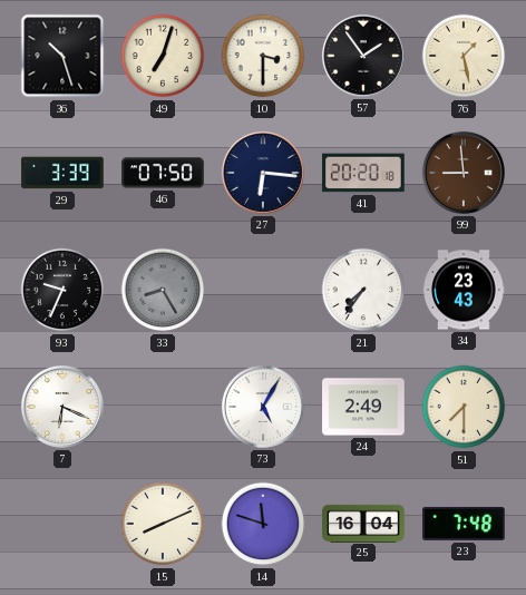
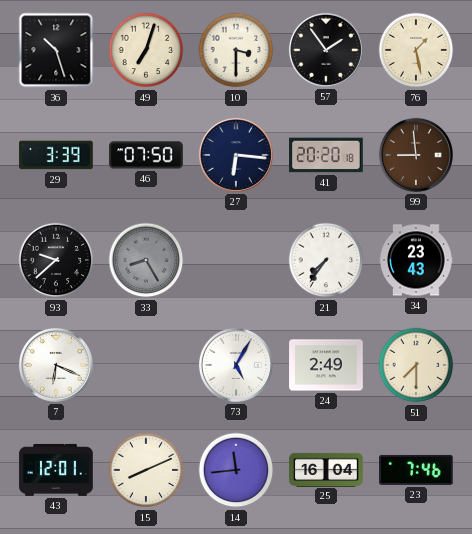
93: 9:34 -> 9:38
43: none -> 12:01
14: 11:48 -> 11:44
23: 7:48 -> 7:46
